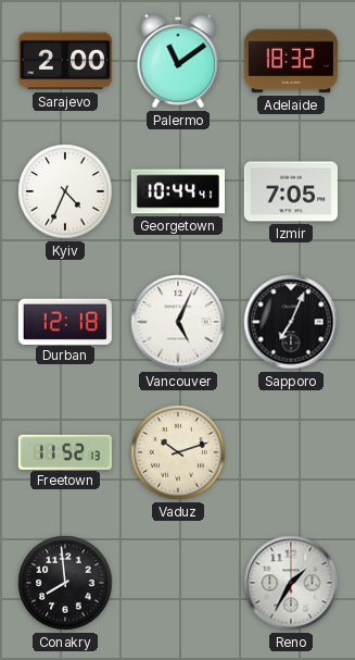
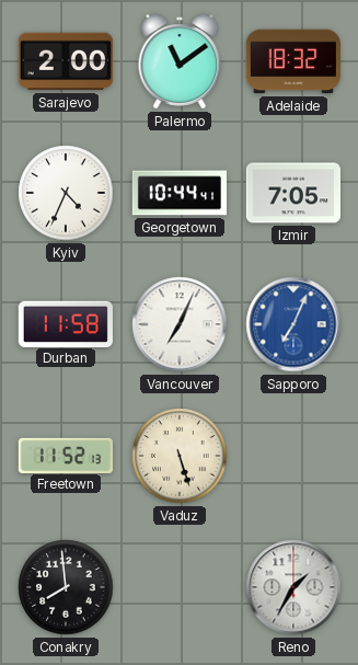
Durban: 12:18 -> 11:58
Vancouver: 5:04 -> 7:04
Sapporo dial: black -> blue
Vaduz: 10:12 -> 5:27
